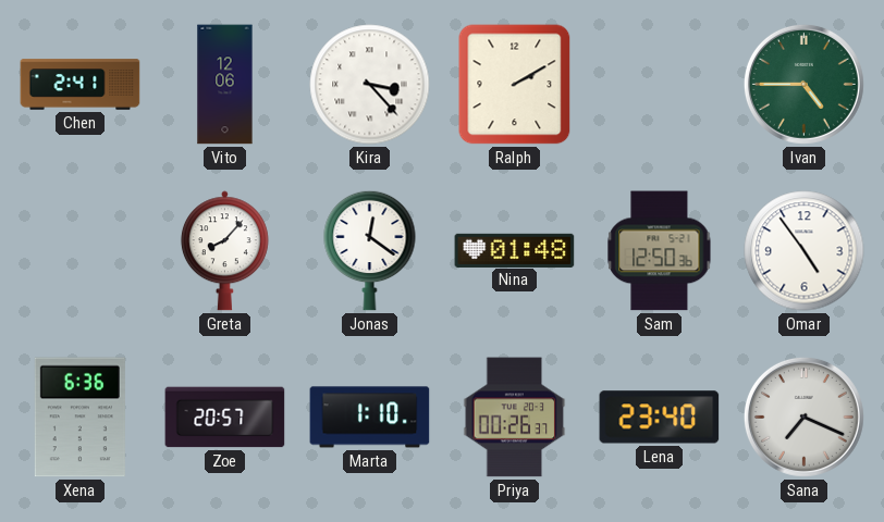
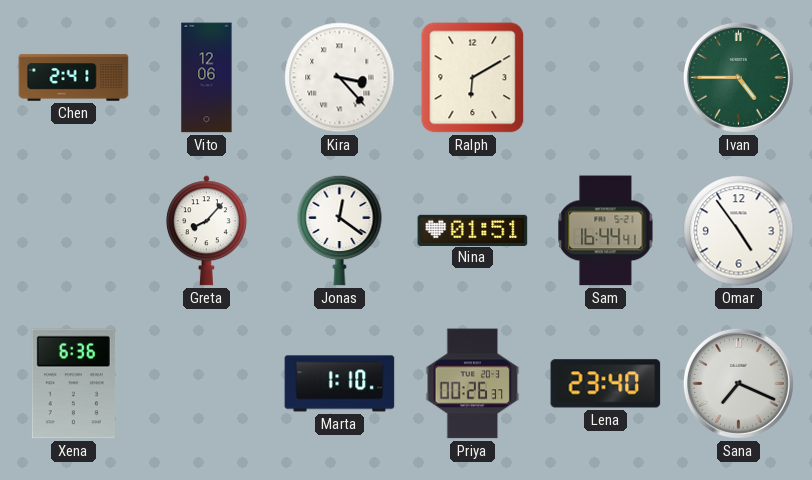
Ralph: 2:10 -> 6:10
Nina: 01:48 -> 01:51
Sam: 12:50 -> 16:44
Zoe: 20:57 -> none
